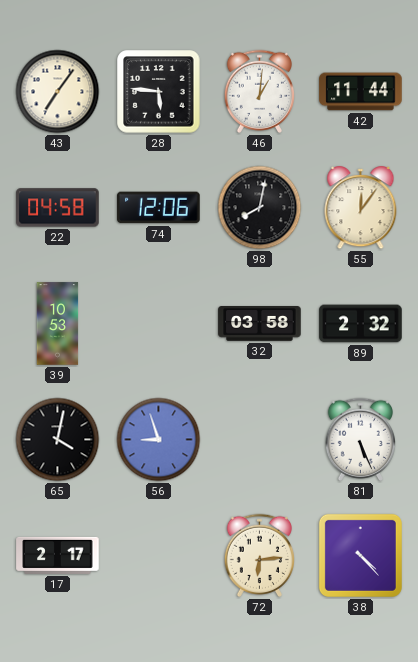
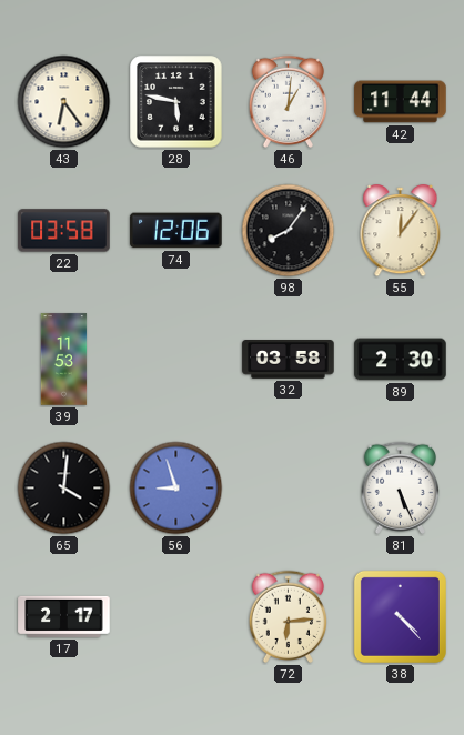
43: 7:06 -> 6:24
28: 5:46 -> 5:47
22: 04:58 -> 03:58
98: 8:02 -> 8:06
39: 10:53 -> 11:53
89: 2:32 -> 2:30
65: 4:02 -> 4:01
